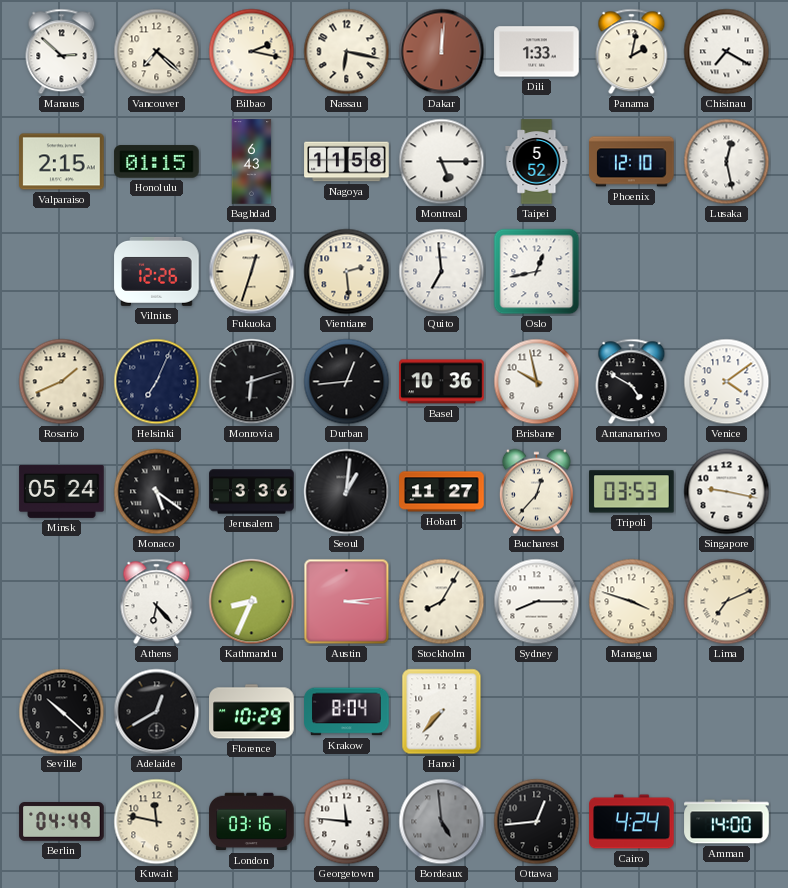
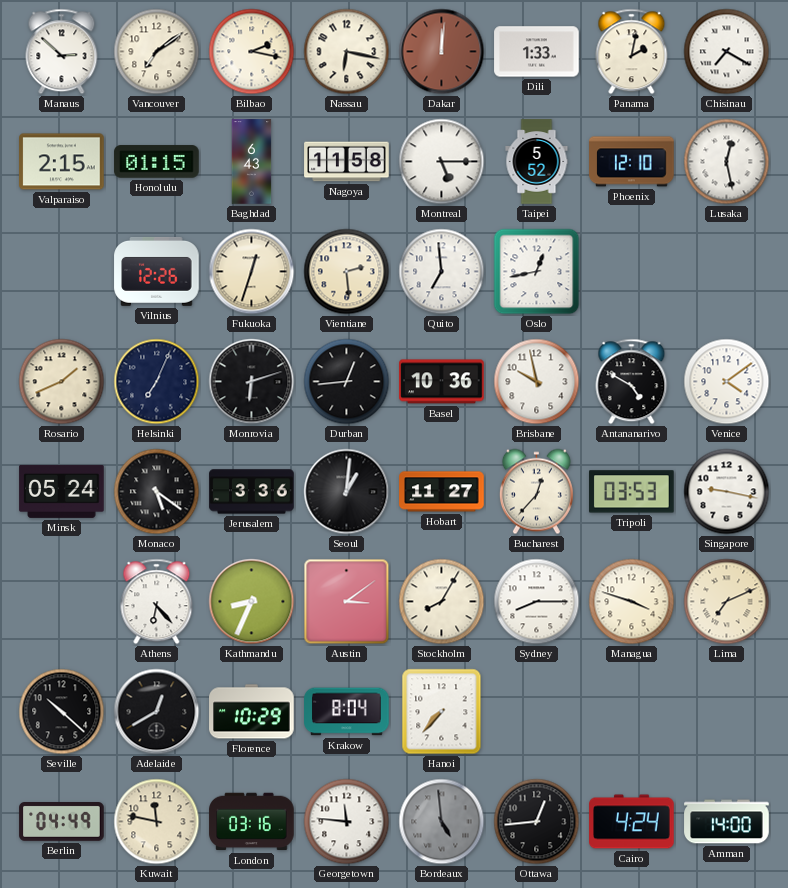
Vancouver: 7:22 -> 7:09
Austin: 3:14 -> 3:09
